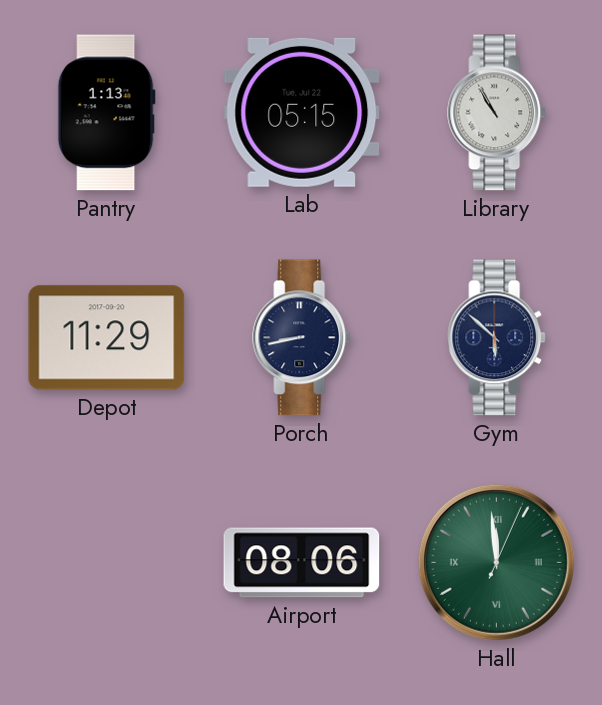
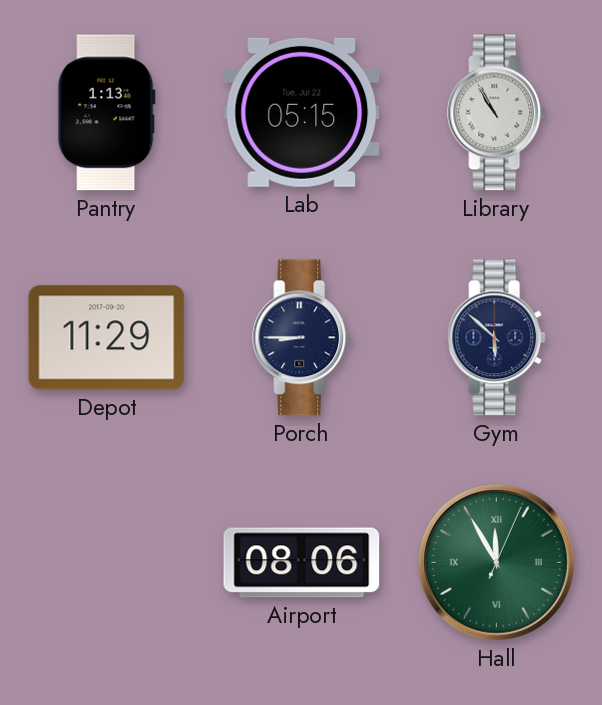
Porch: 8:43 -> 8:45
Hall: 11:59 -> 11:55
